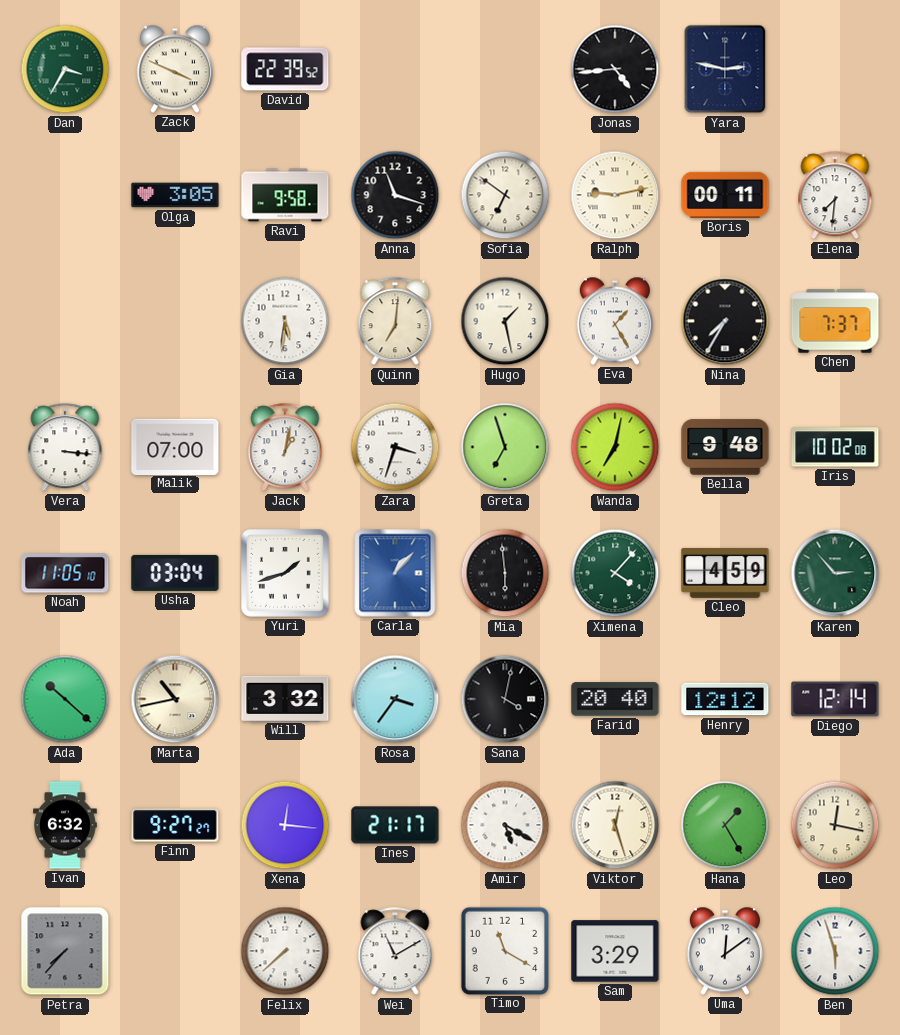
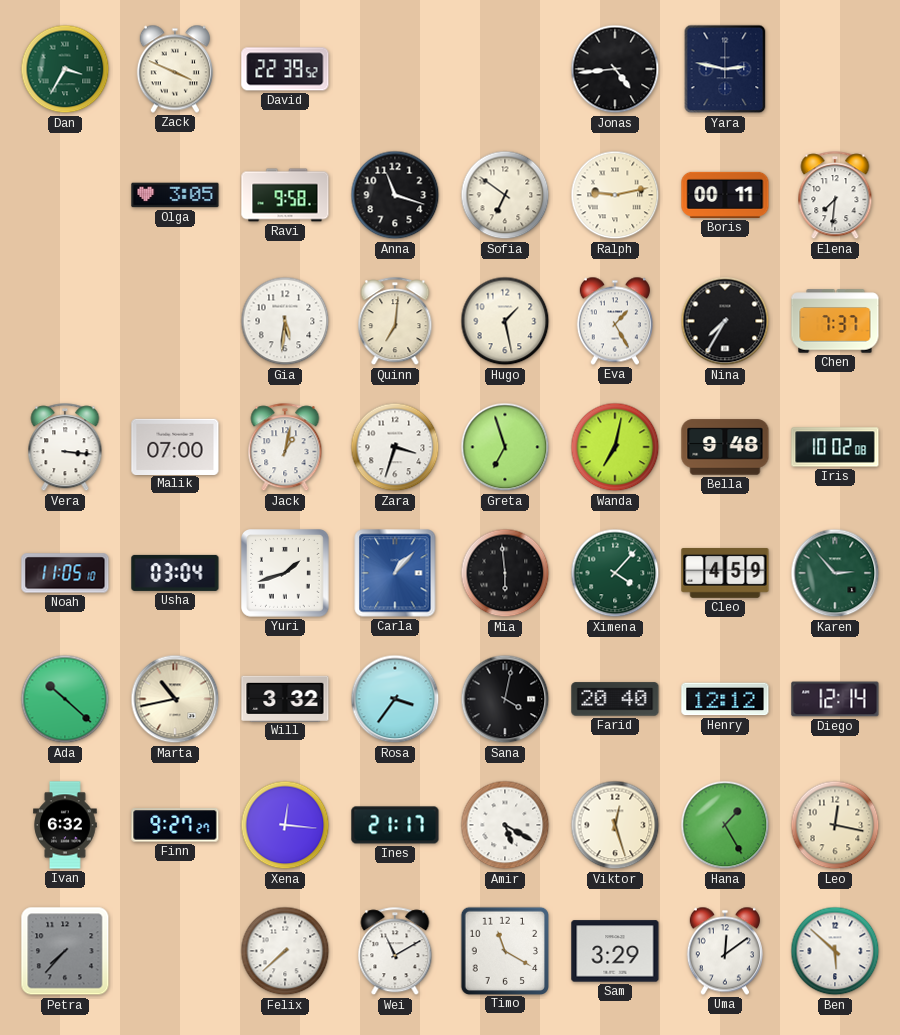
Ben: 5:57 -> 5:52
